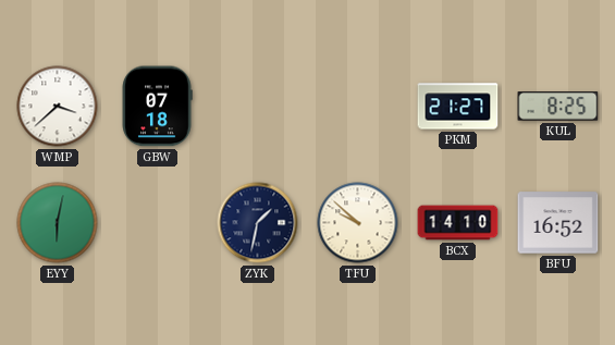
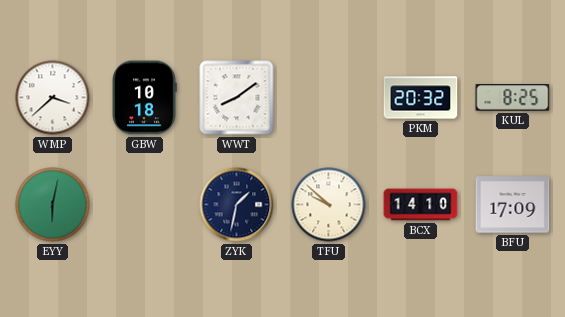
GBW: 07:18 -> 10:18
WWT: none -> 8:09
PKM: 21:27 -> 20:32
BFU: 16:52 -> 17:09
